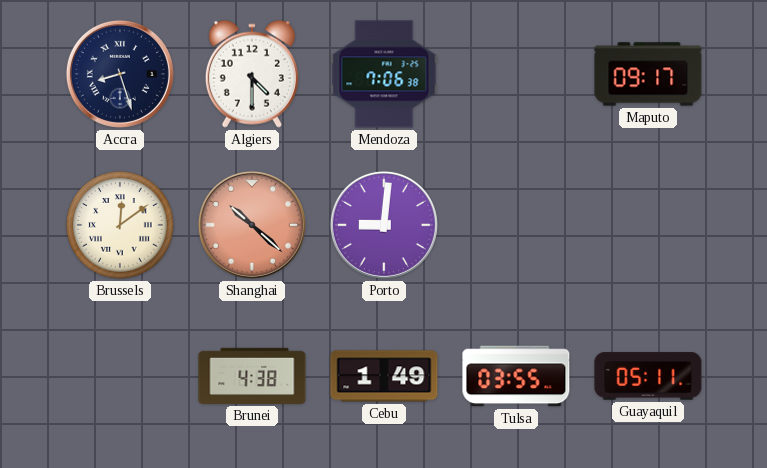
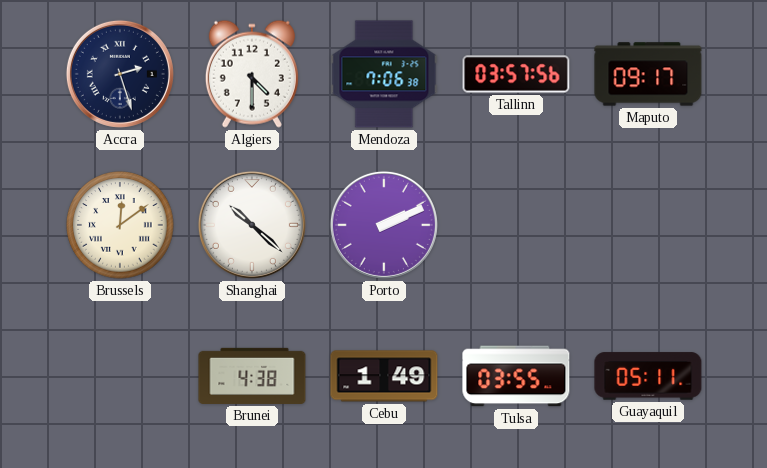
Accra: 8:27 -> 2:27
Tallinn: none -> 03:57
Shanghai dial: salmon -> white
Porto: 9:01 -> 2:11
